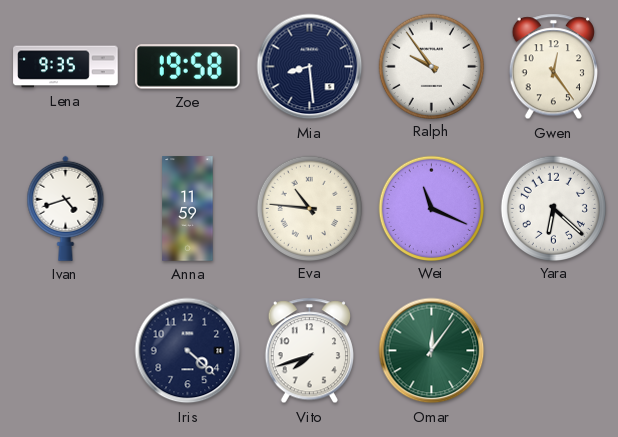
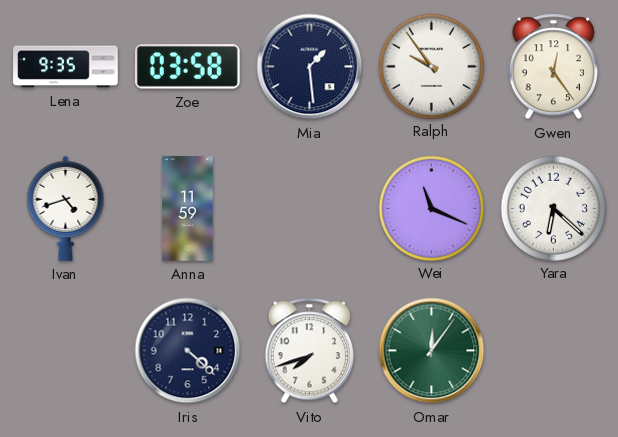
Zoe: 19:58 -> 03:58
Mia: 8:29 -> 1:29
Eva: 10:46 -> none
